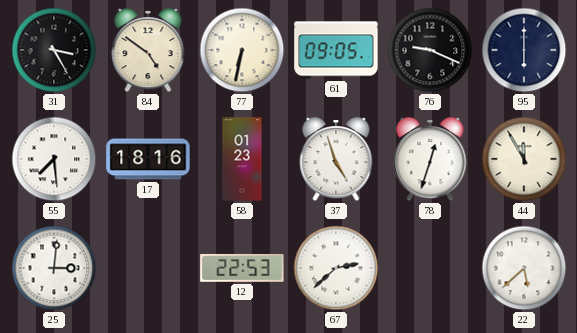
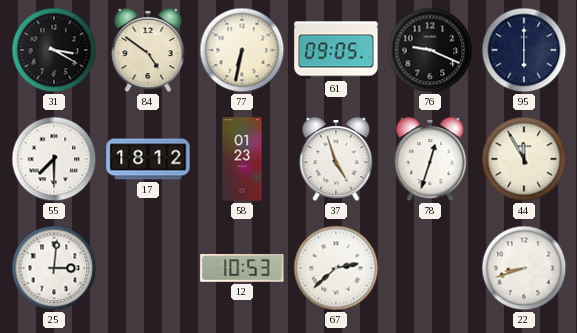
31: 3:25 -> 3:20
55: 7:29 -> 7:30
17: 18:16 -> 18:12
12: 22:53 -> 10:53
22: 5:38 -> 8:42
